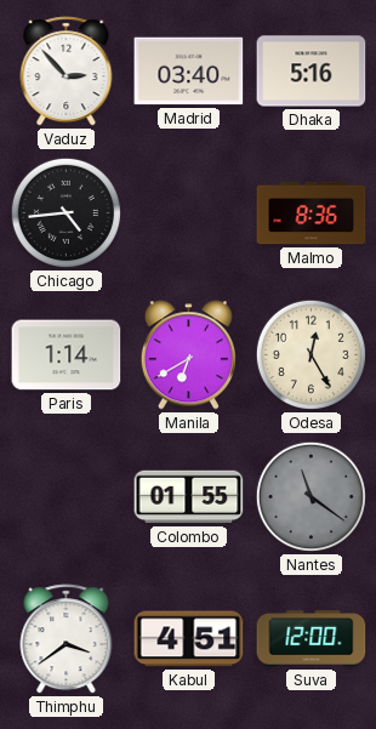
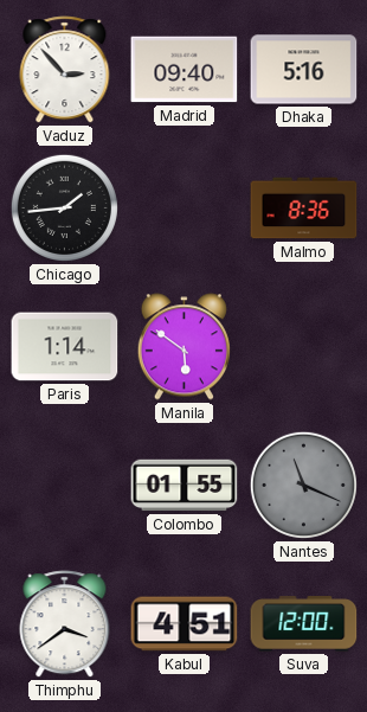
Madrid: 03:40 -> 09:40
Chicago: 4:44 -> 1:44
Manila: 6:40 -> 5:51
Odesa: 12:25 -> none
Nantes: 11:21 -> 11:19
